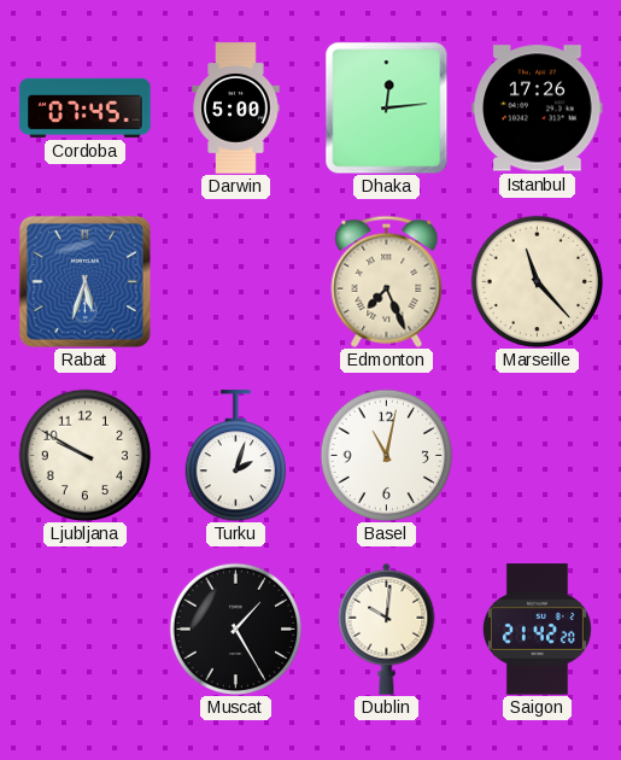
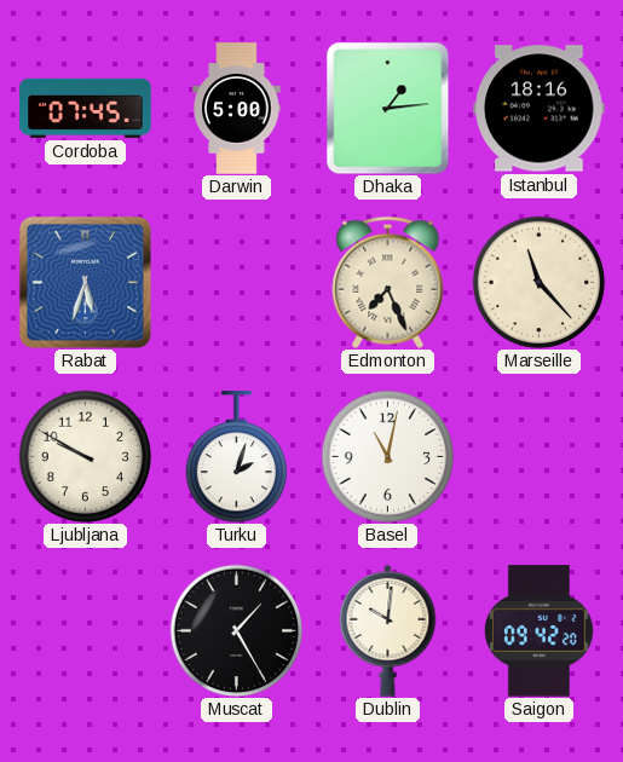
Dhaka: 12:14 -> 1:14
Istanbul: 17:26 -> 18:16
Saigon: 21:42 -> 09:42
